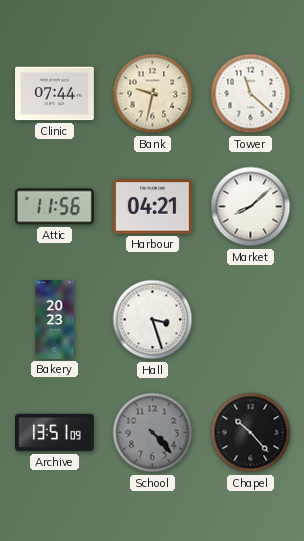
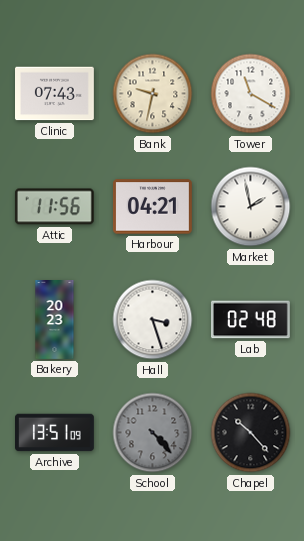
Clinic: 07:44 -> 07:43
Tower: 11:22 -> 11:20
Market: 8:08 -> 1:58
Lab: none -> 02:48
